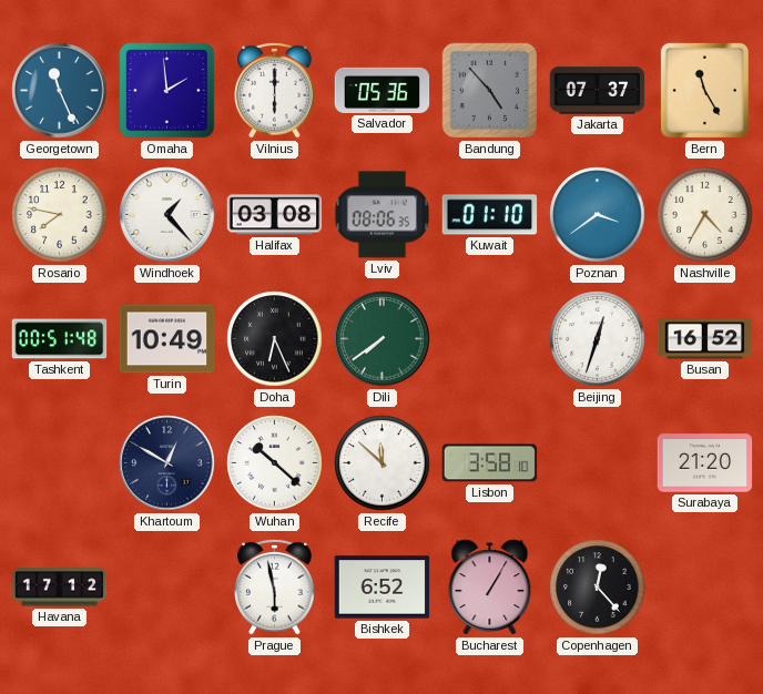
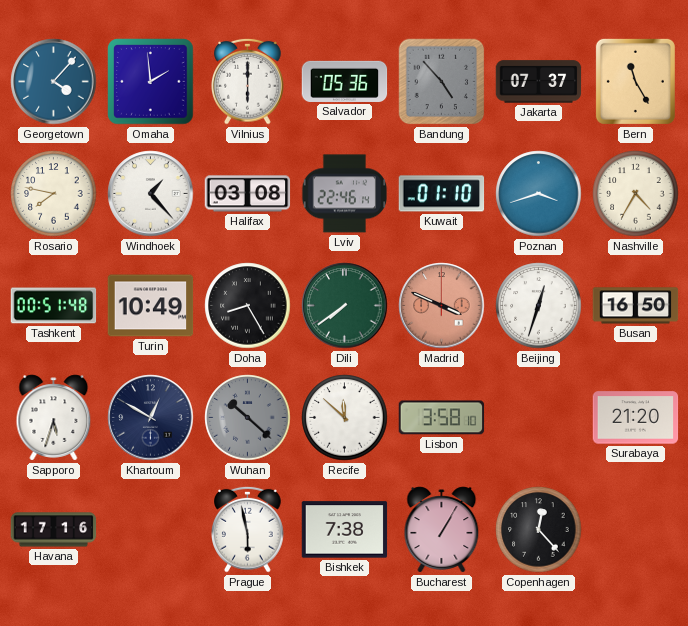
Georgetown: 11:26 -> 4:07
Lviv: 08:06 -> 22:46
Poznan: 3:39 -> 3:42
Doha: 6:26 -> 8:25
Madrid: none -> 3:49
Busan: 16:52 -> 16:50
Sapporo: none -> 5:33
Wuhan dial: white -> grey
Havana: 17:12 -> 17:16
Bishkek: 6:52 -> 7:38
